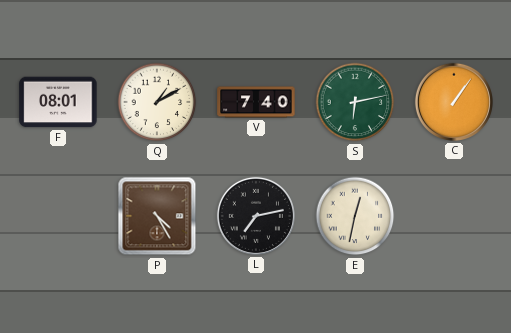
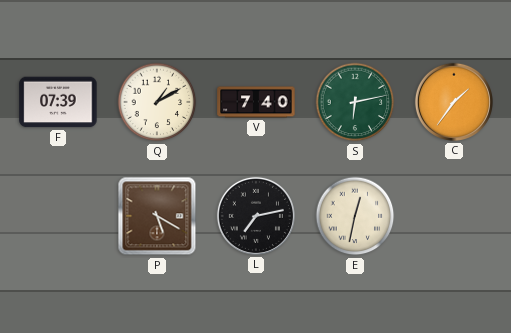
F: 08:01 -> 07:39
C: 1:06 -> 1:36
P: 4:25 -> 5:20
